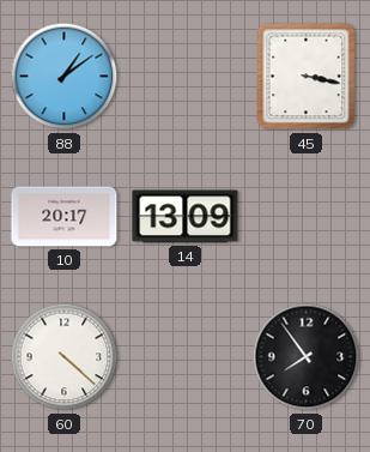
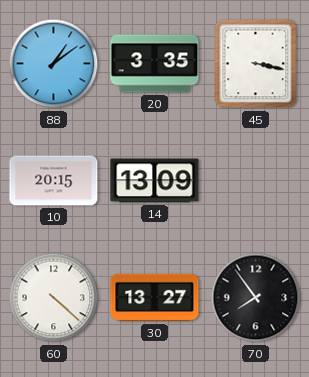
20: none -> 3:35
10: 20:17 -> 20:15
30: none -> 13:27
